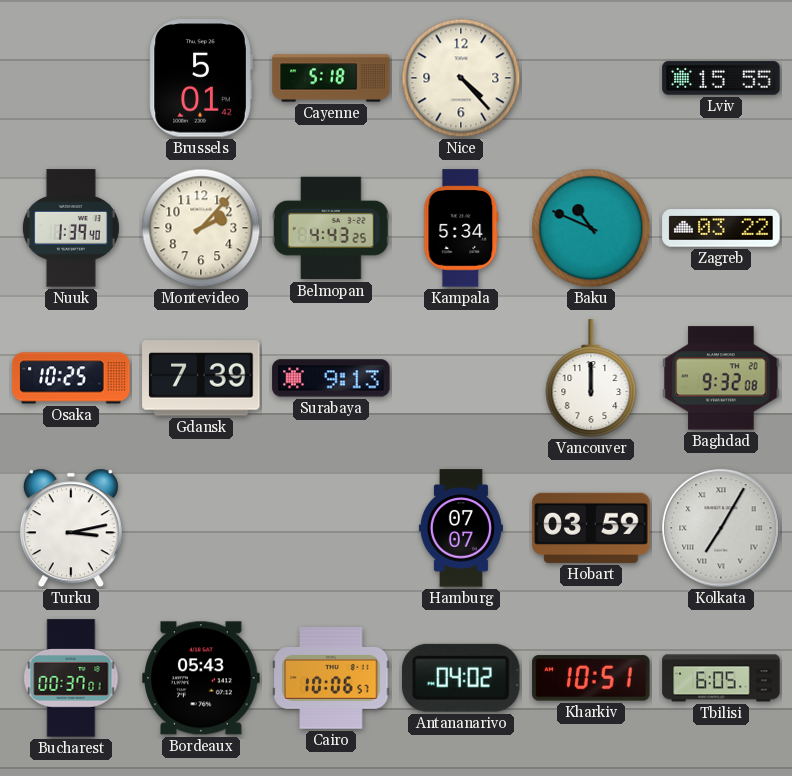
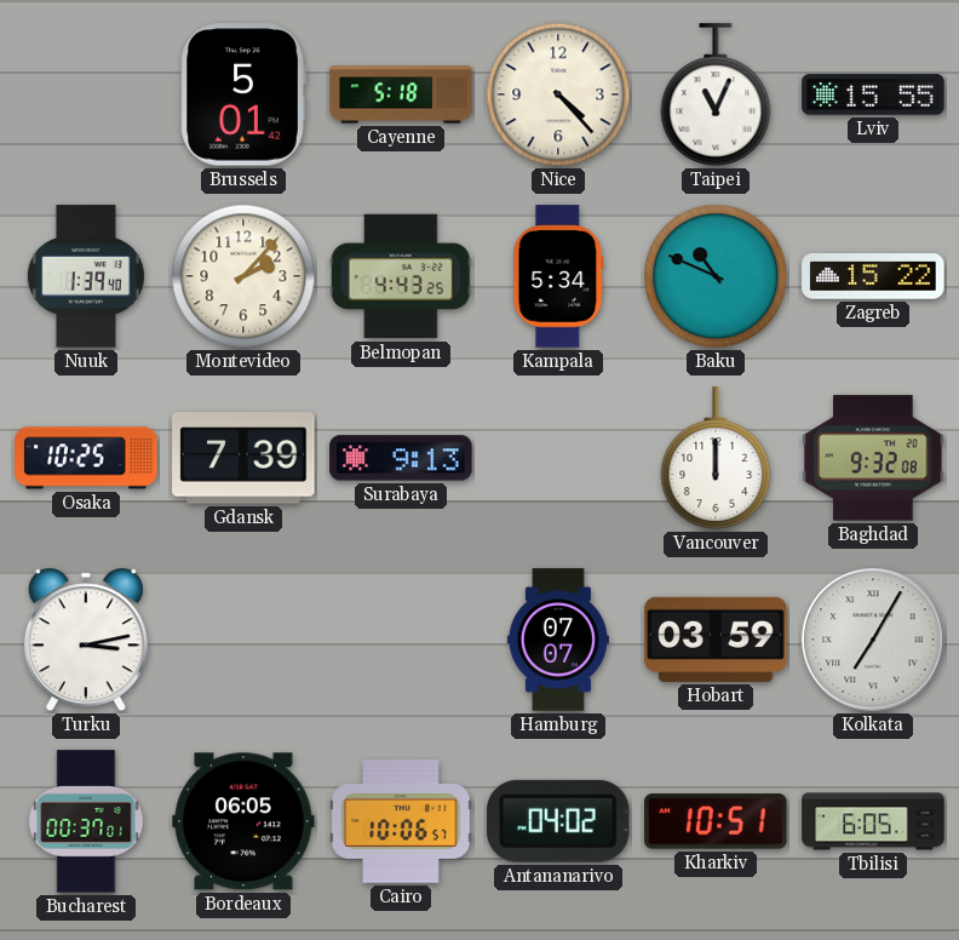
Taipei: none -> 11:04
Zagreb: 03:22 -> 15:22
Bordeaux: 05:43 -> 06:05
